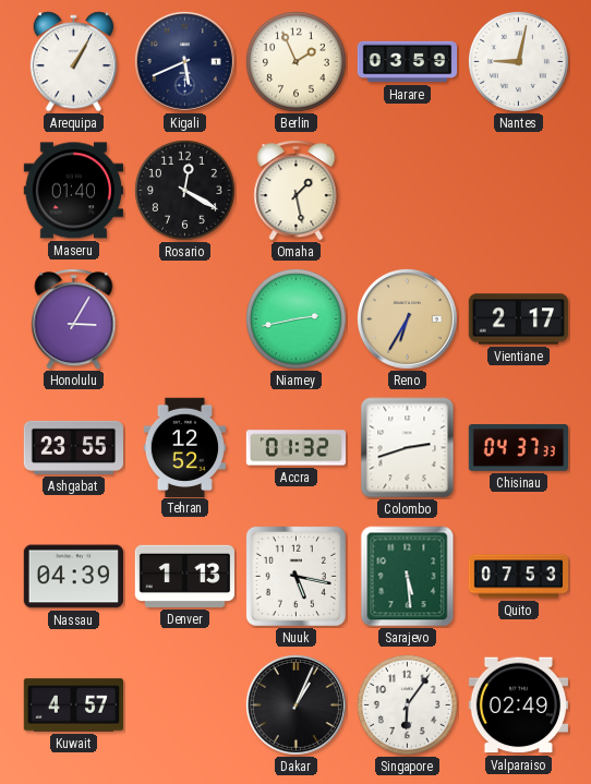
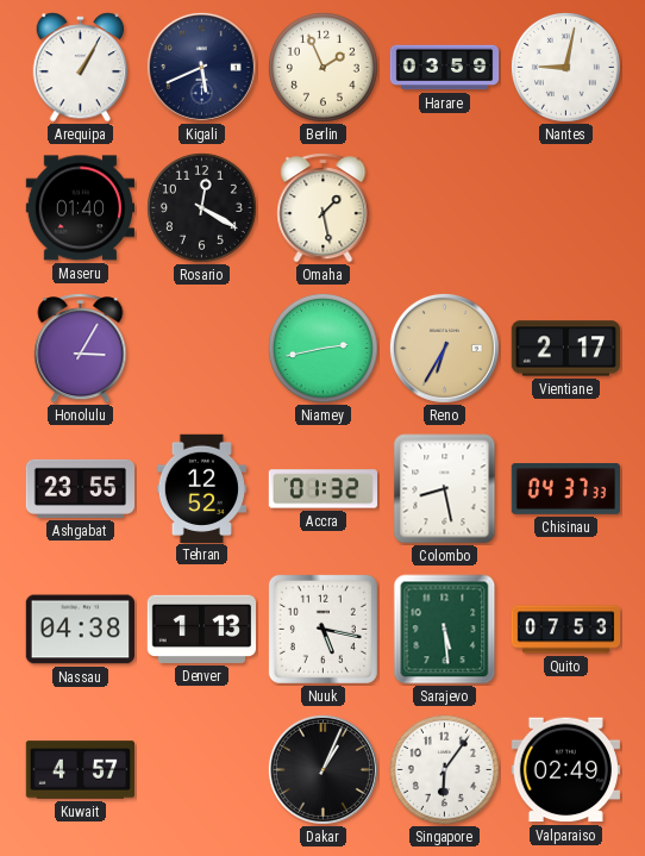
Colombo: 2:42 -> 8:28
Nassau: 04:39 -> 04:38
